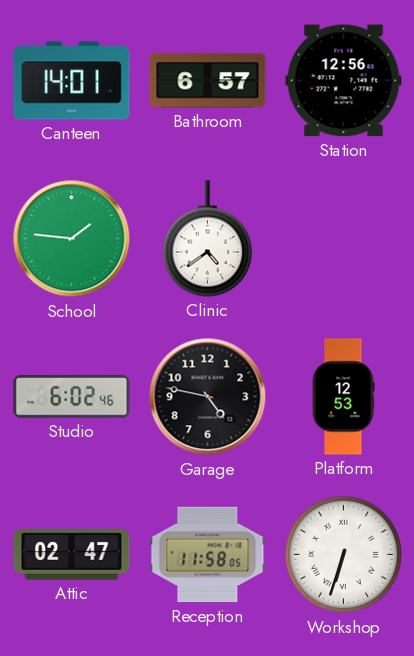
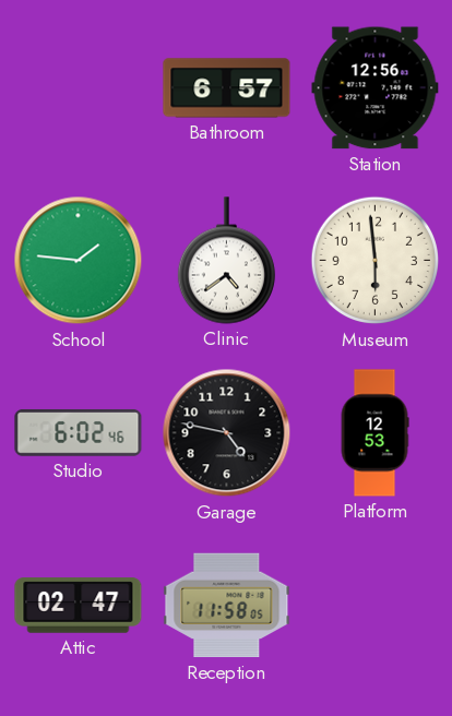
Canteen: 14:01 -> none
Museum: none -> 5:59
Workshop: 6:33 -> none
